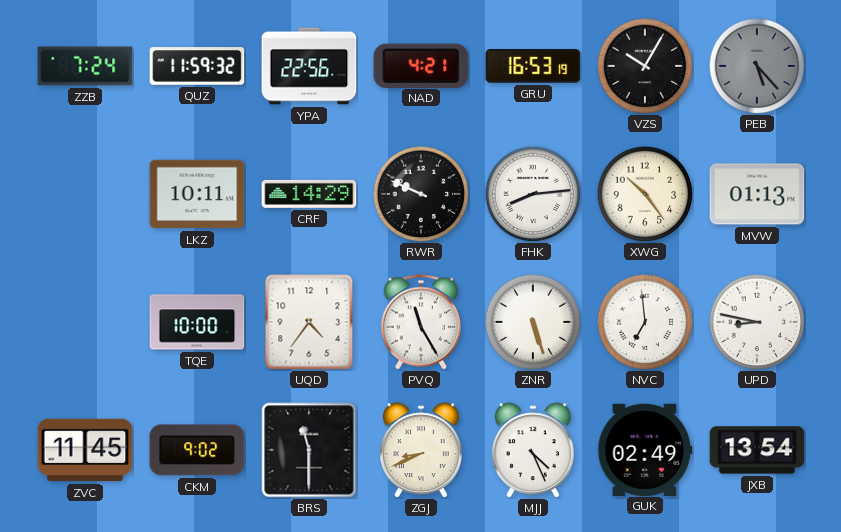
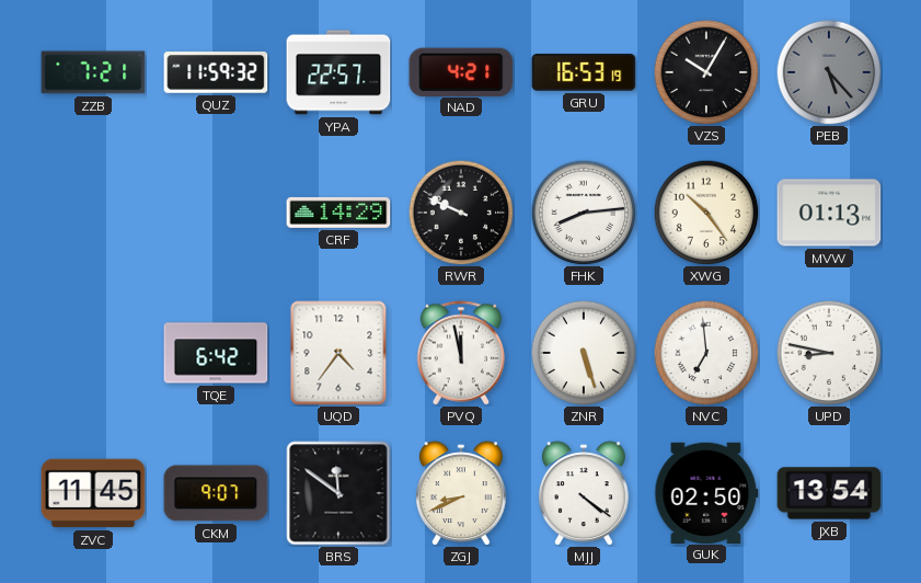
ZZB: 7:24 -> 7:21
YPA: 22:56 -> 22:57
LKZ: 10:11 -> none
TQE: 10:00 -> 6:42
PVQ: 11:25 -> 11:58
CKM: 9:02 -> 9:07
BRS: 11:30 -> 11:51
MJJ: 4:26 -> 4:21
GUK: 02:49 -> 02:50
